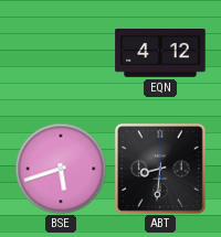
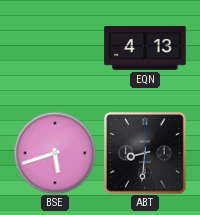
EQN: 4:12 -> 4:13
